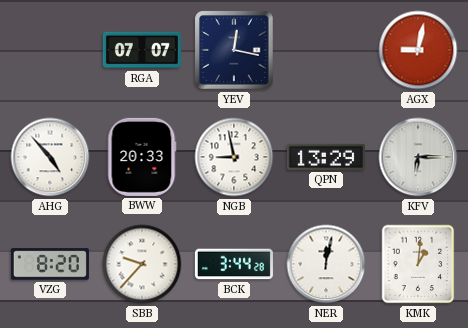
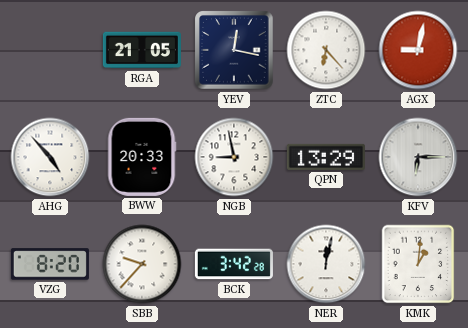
RGA: 07:07 -> 21:05
ZTC: none -> 6:23
BCK: 3:44 -> 3:42
